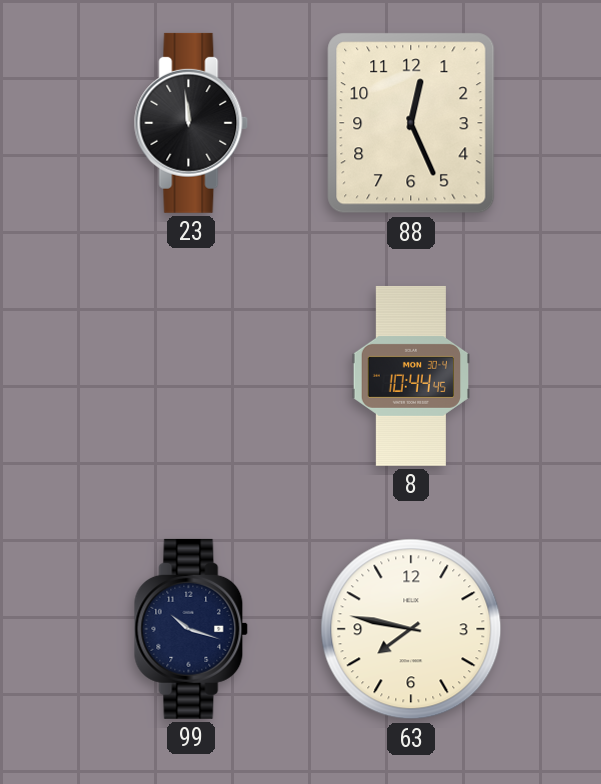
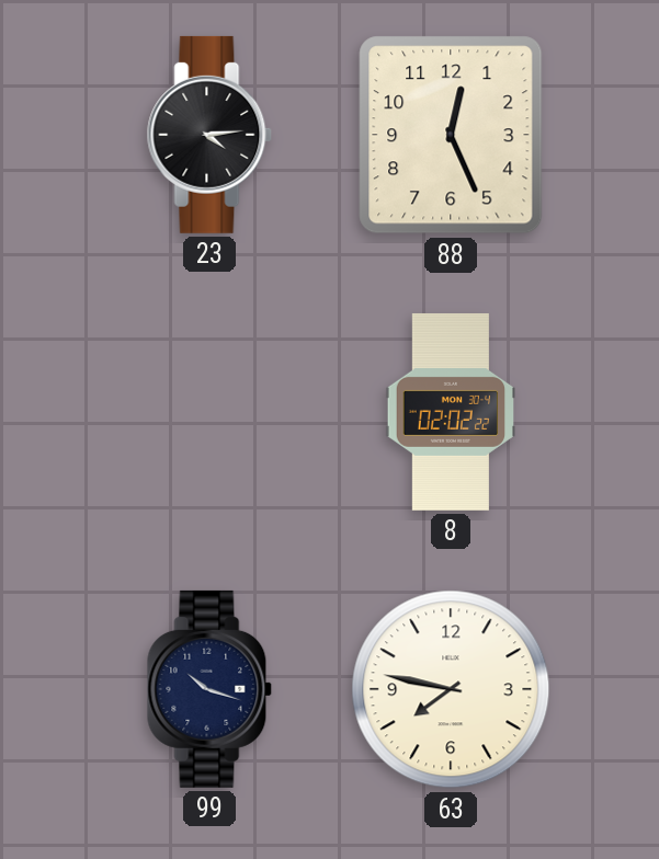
23: 11:59 -> 4:14
8: 10:44 -> 02:02
